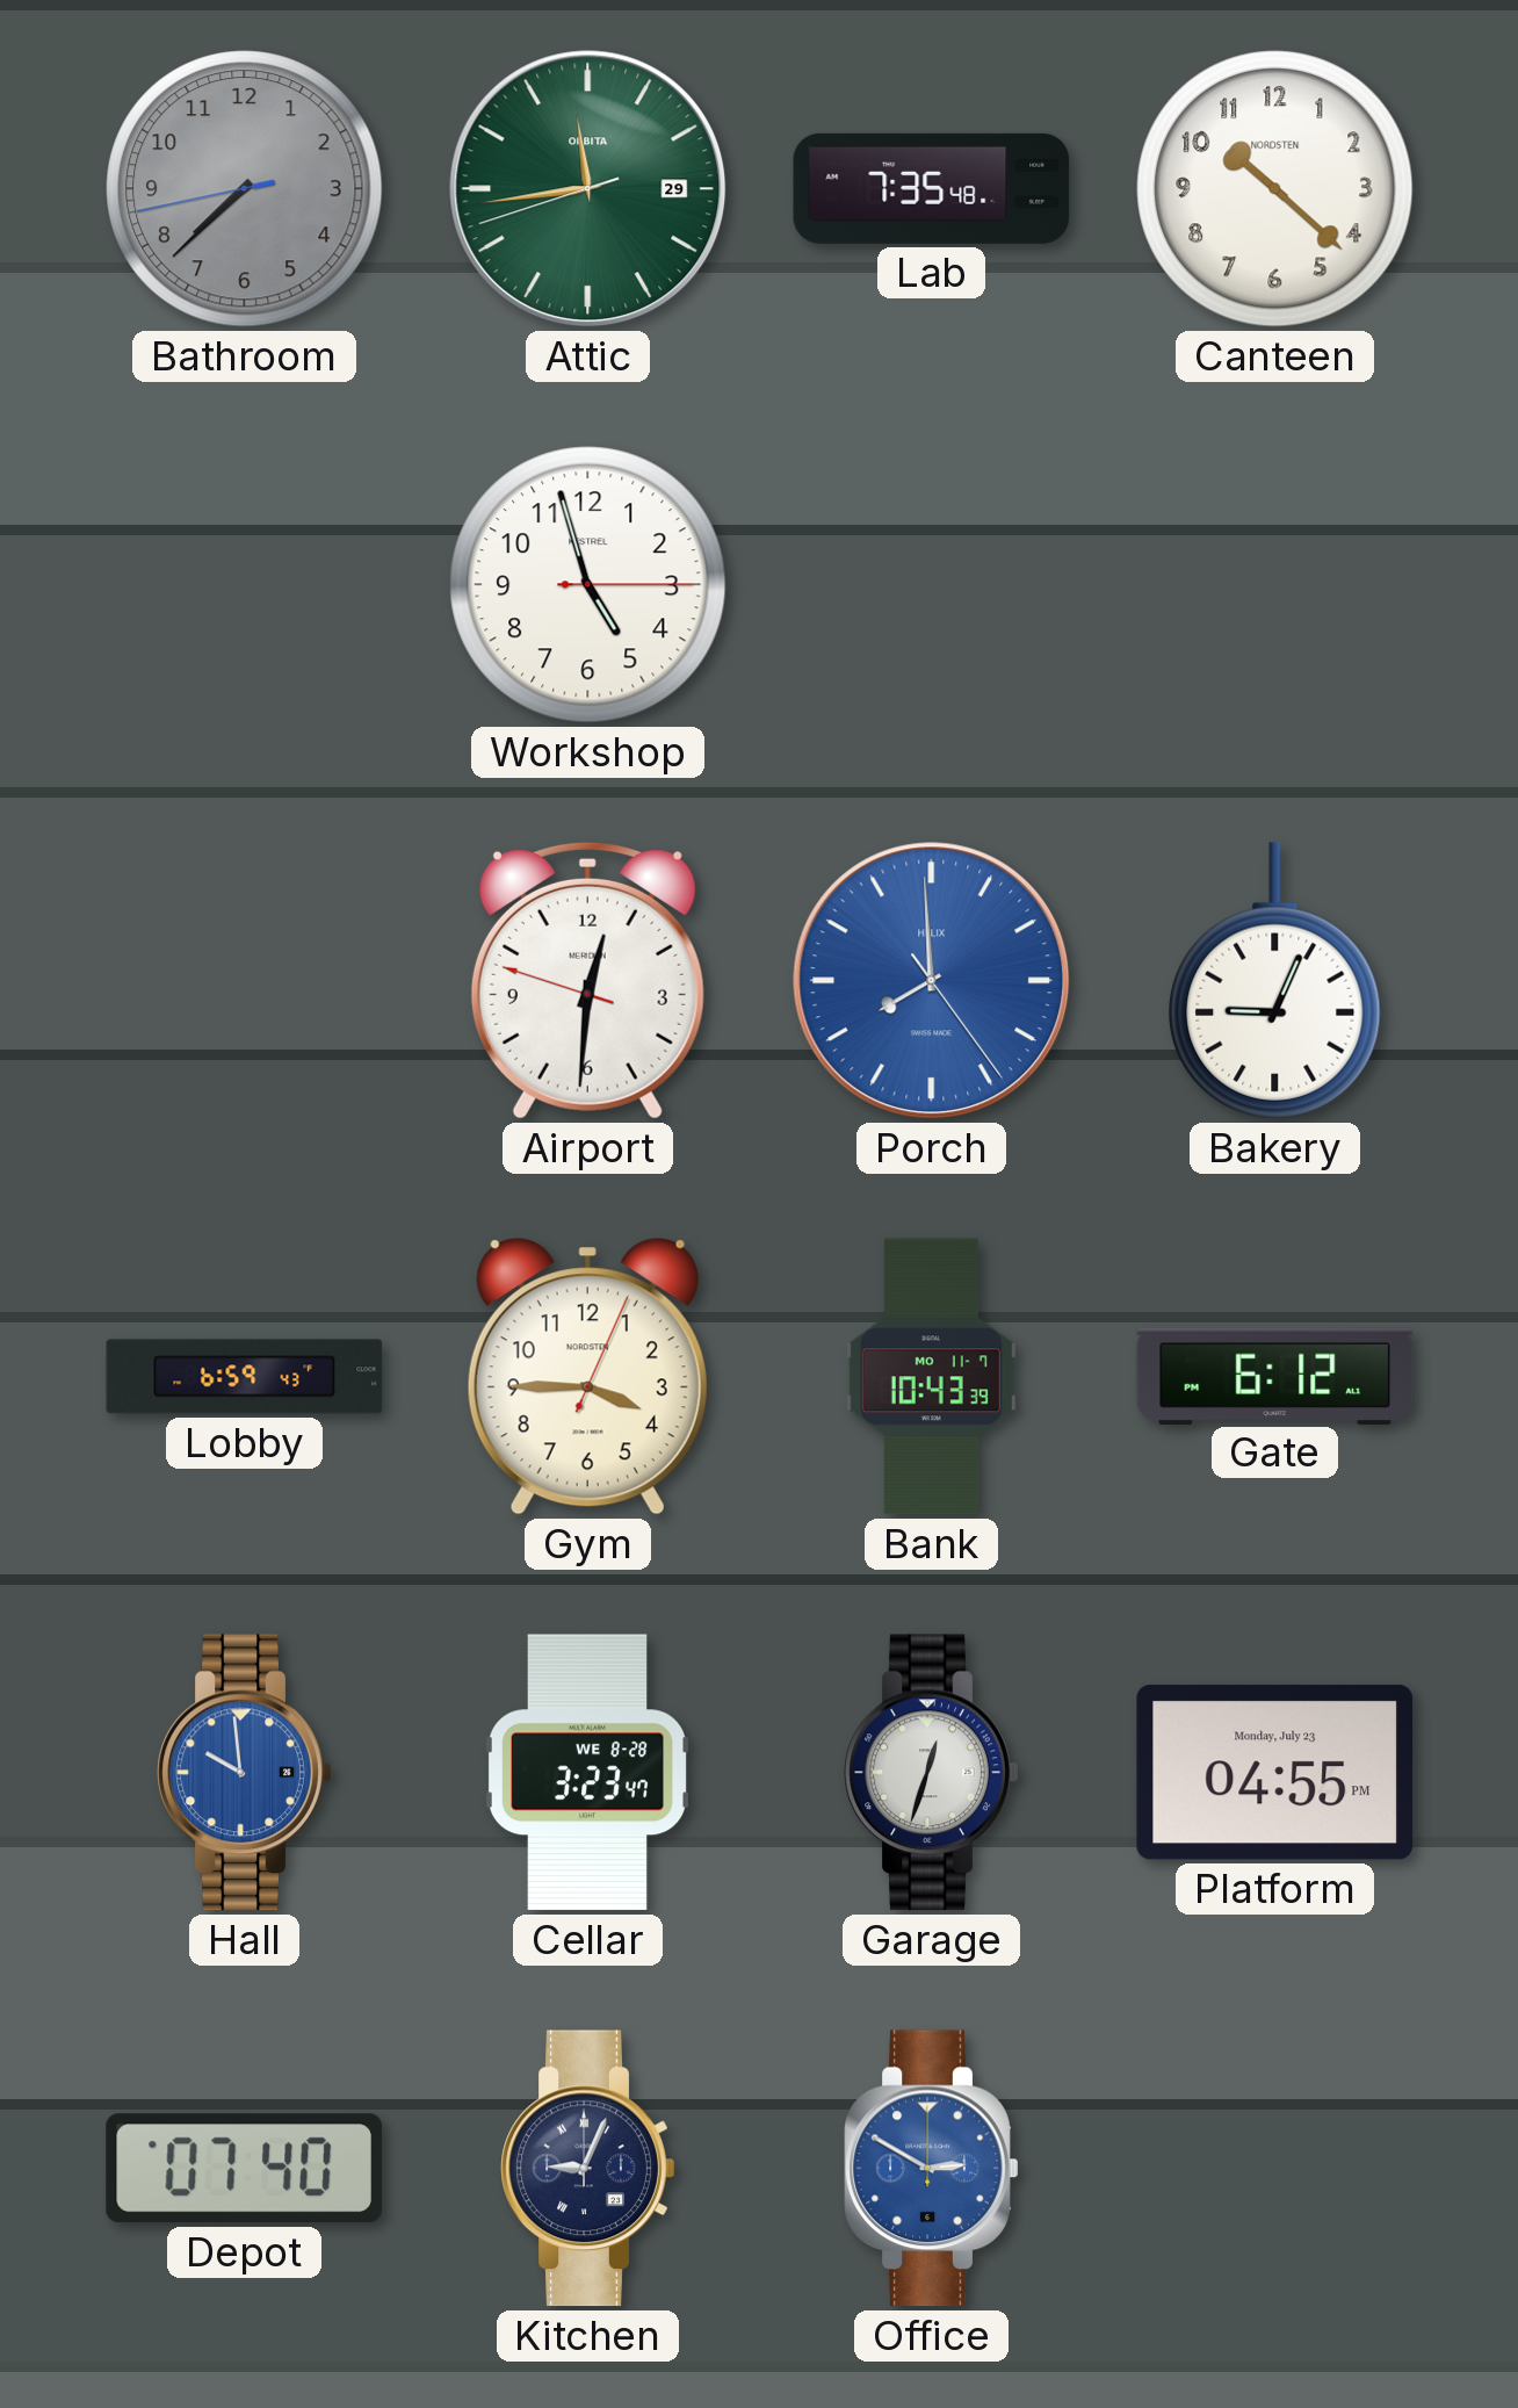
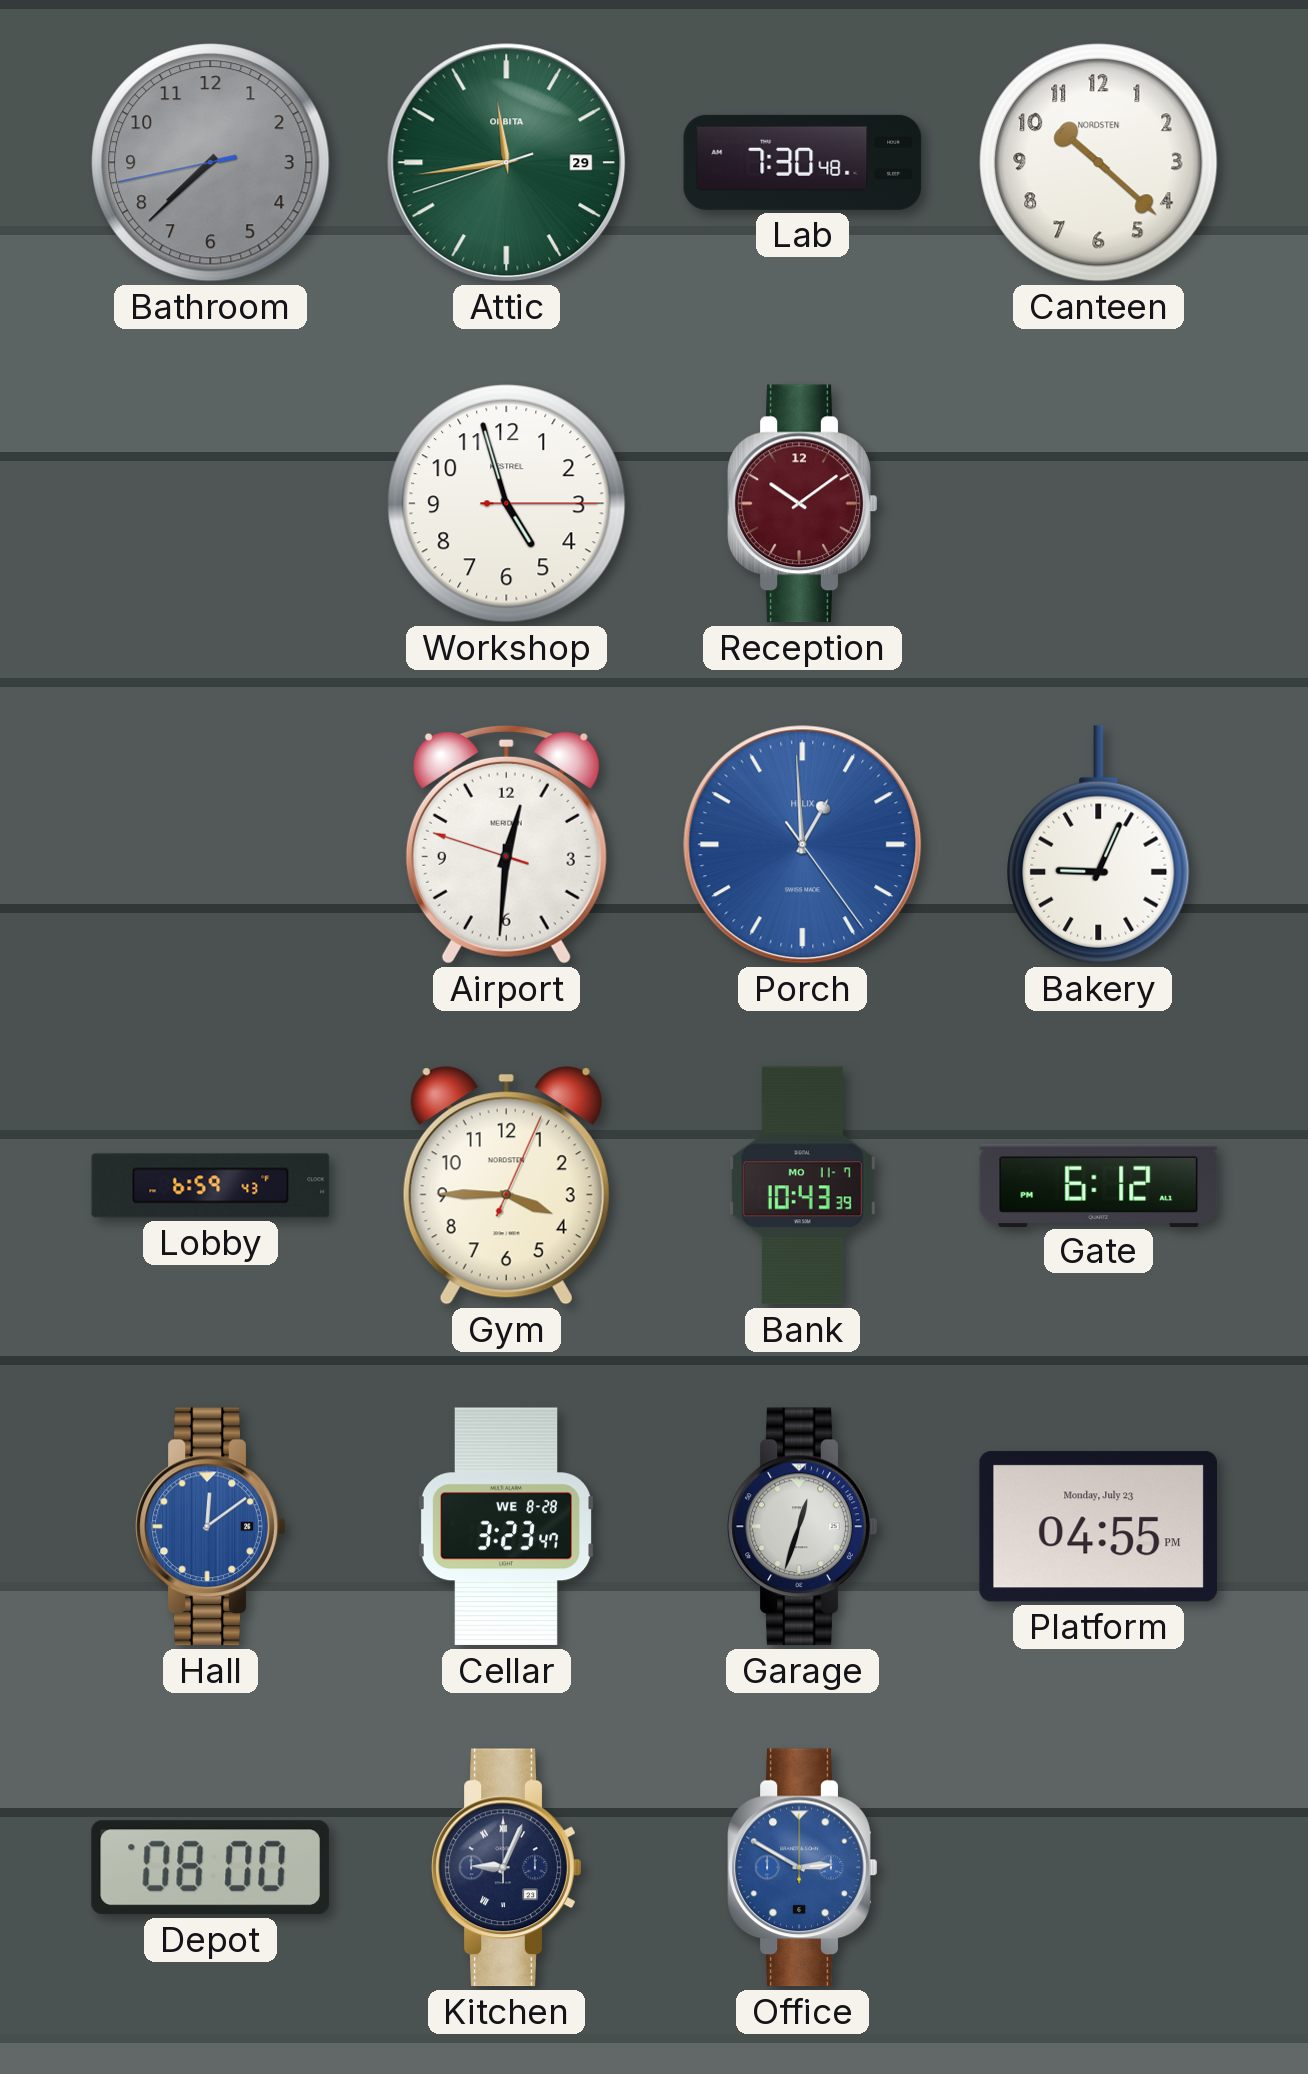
Lab: 7:35 -> 7:30
Reception: none -> 10:09
Porch: 7:59 -> 12:59
Hall: 9:59 -> 12:09
Depot: 07:40 -> 08:00
